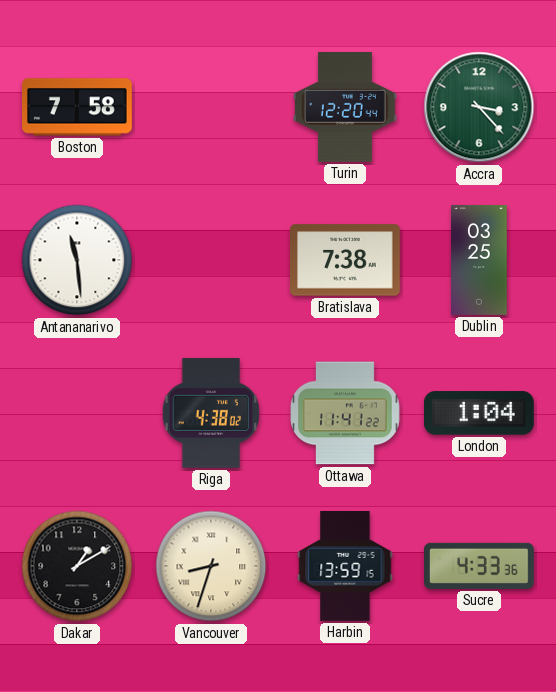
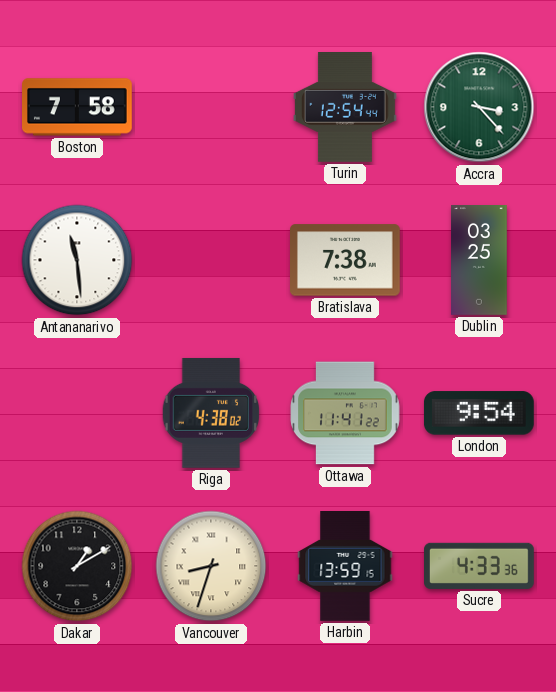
Turin: 12:20 -> 12:54
London: 1:04 -> 9:54
